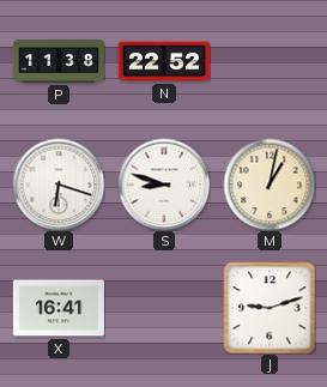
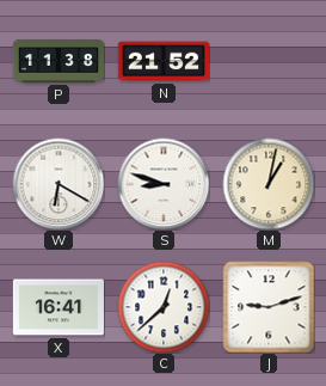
N: 22:52 -> 21:52
W: 6:18 -> 6:20
C: none -> 12:38
